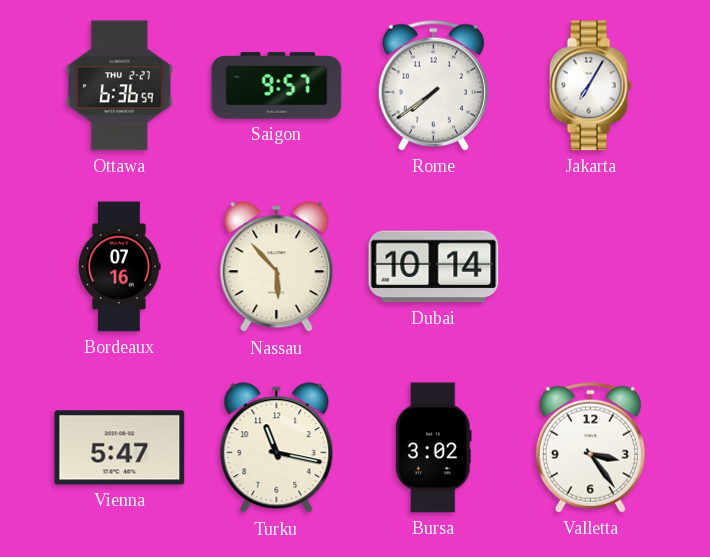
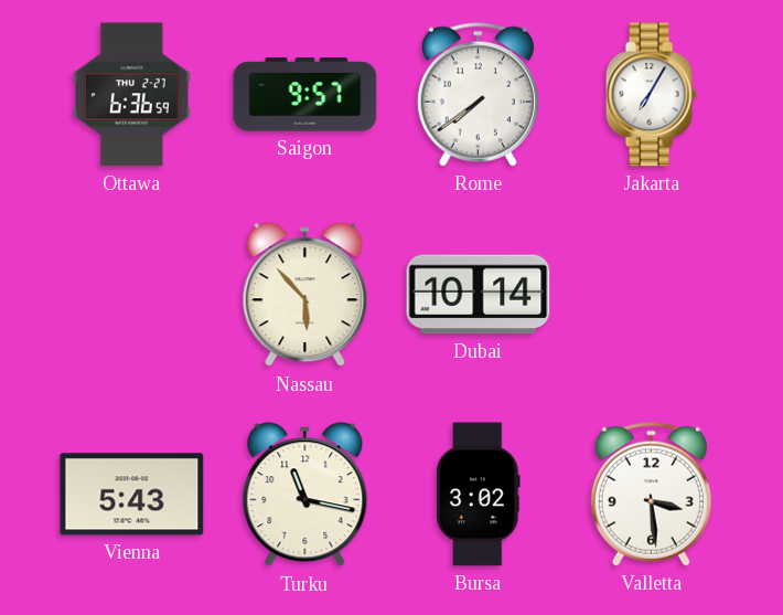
Bordeaux: 07:16 -> none
Vienna: 5:47 -> 5:43
Valletta: 3:24 -> 3:29
